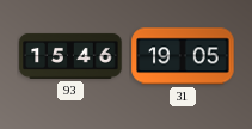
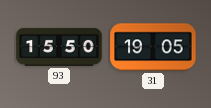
93: 15:46 -> 15:50
